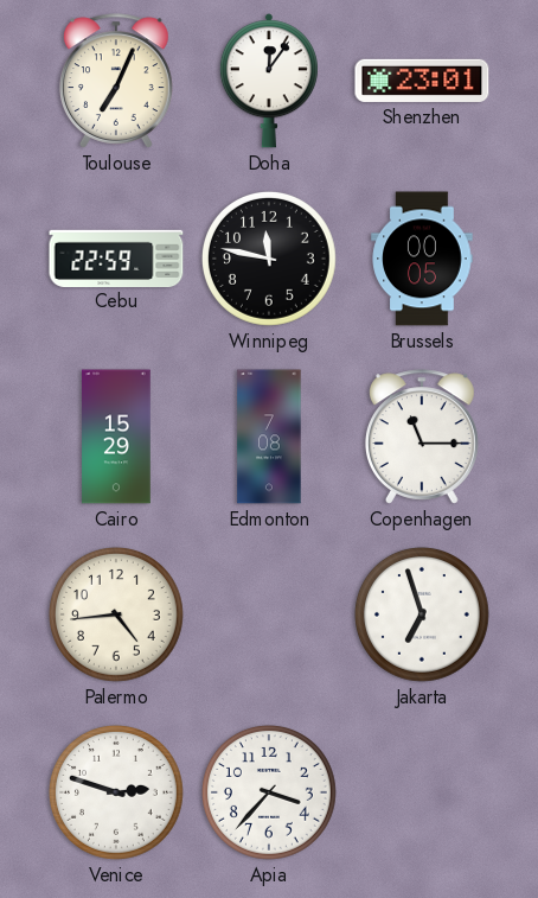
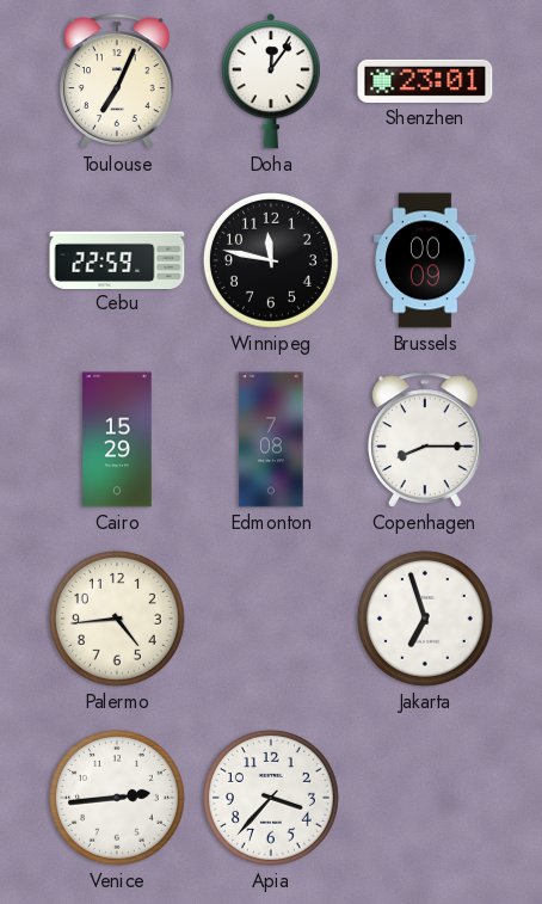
Brussels: 00:05 -> 00:09
Copenhagen: 11:15 -> 8:15
Venice: 2:48 -> 2:44
